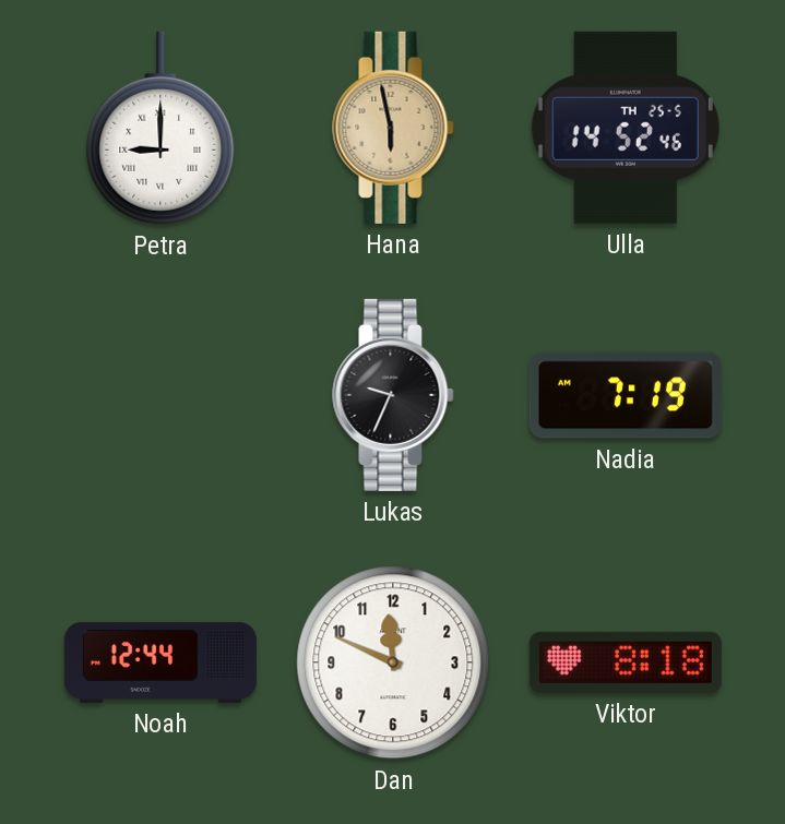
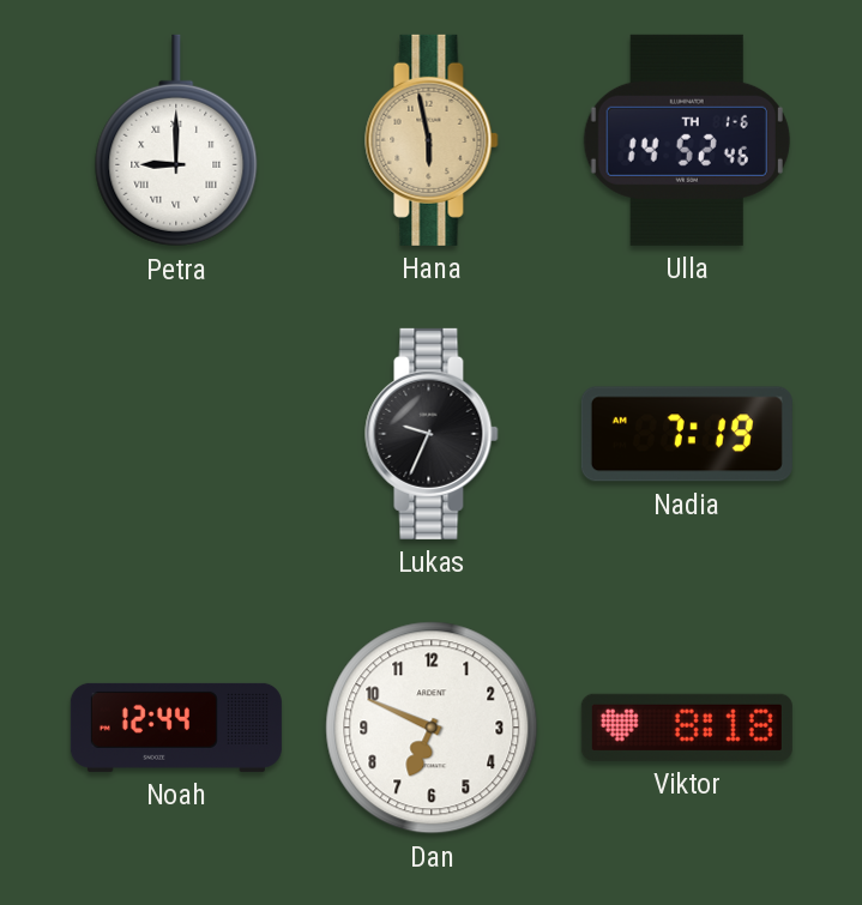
Ulla date: TH 25-5 -> TH 1-6
Dan: 11:49 -> 6:49
